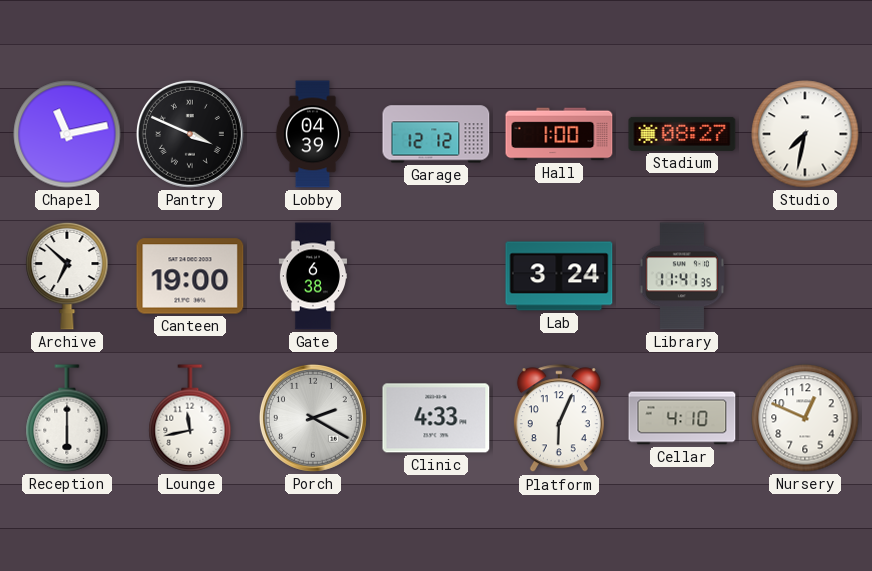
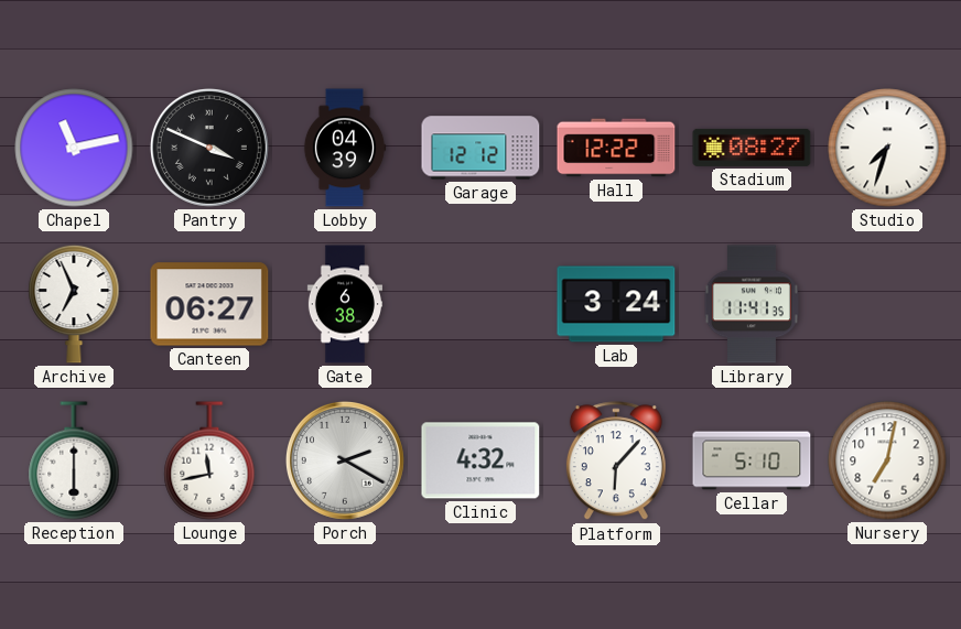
Hall: 1:00 -> 12:22
Studio: 7:32 -> 7:33
Archive: 6:52 -> 6:56
Canteen: 19:00 -> 06:27
Clinic: 4:33 -> 4:32
Platform: 6:04 -> 6:07
Cellar: 4:10 -> 5:10
Nursery: 12:49 -> 7:02
